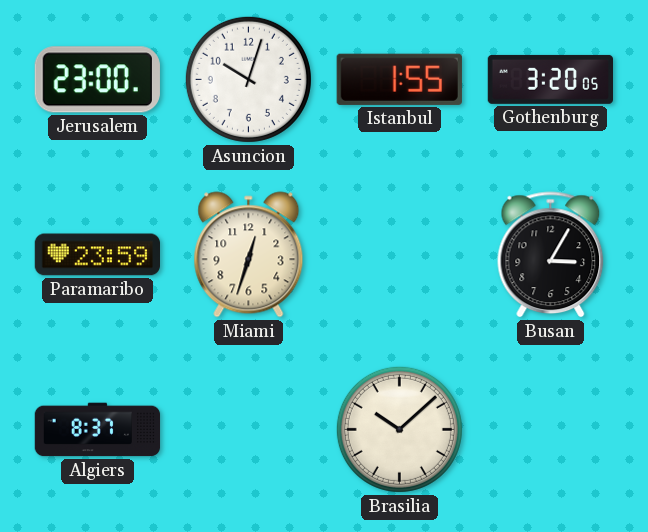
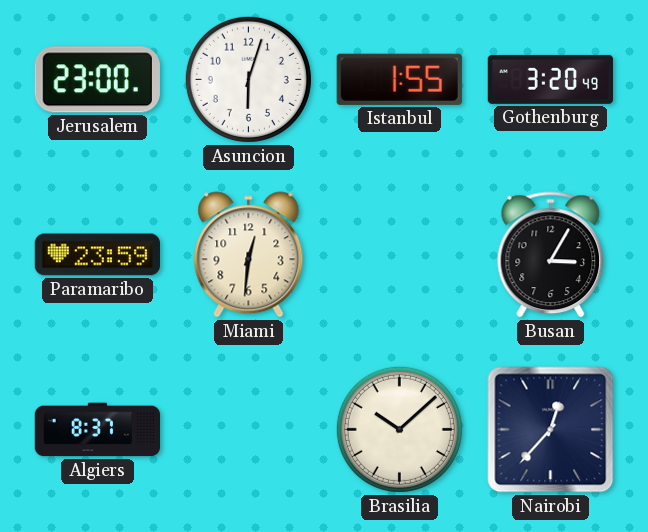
Asuncion: 10:03 -> 6:03
Gothenburg: 3:20:05 -> 3:20:49
Miami: 12:33 -> 12:31
Nairobi: none -> 12:37
